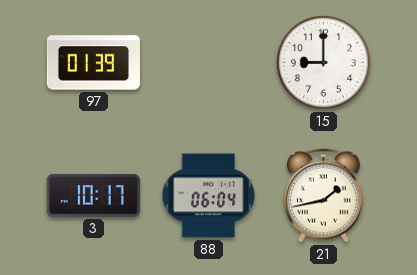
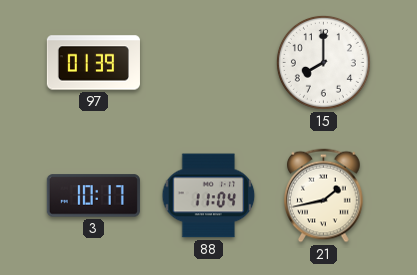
15: 9:00 -> 8:00
88: 06:04 -> 11:04
